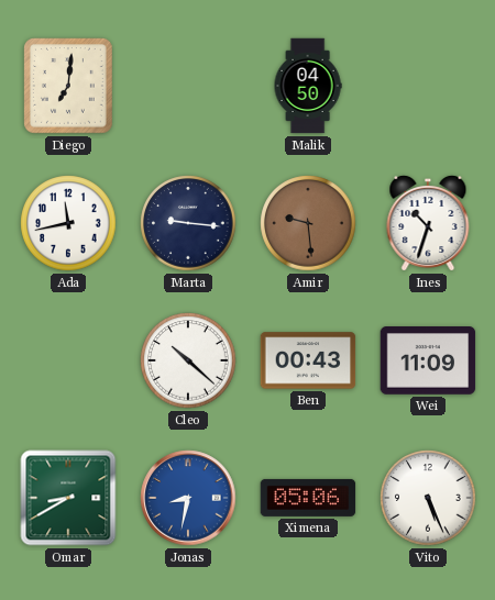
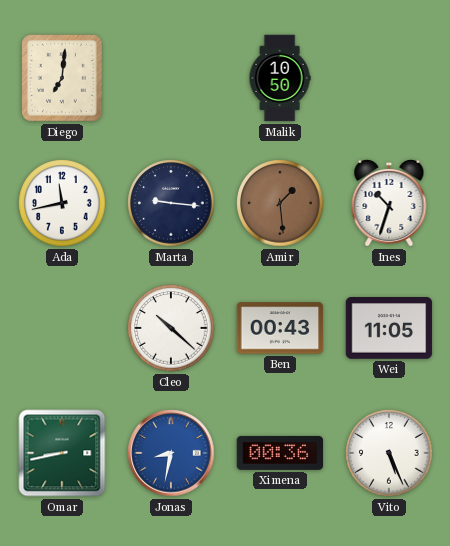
Malik: 04:50 -> 10:50
Amir: 9:29 -> 1:29
Wei: 11:09 -> 11:05
Omar: 8:40 -> 8:43
Ximena: 05:06 -> 00:36
